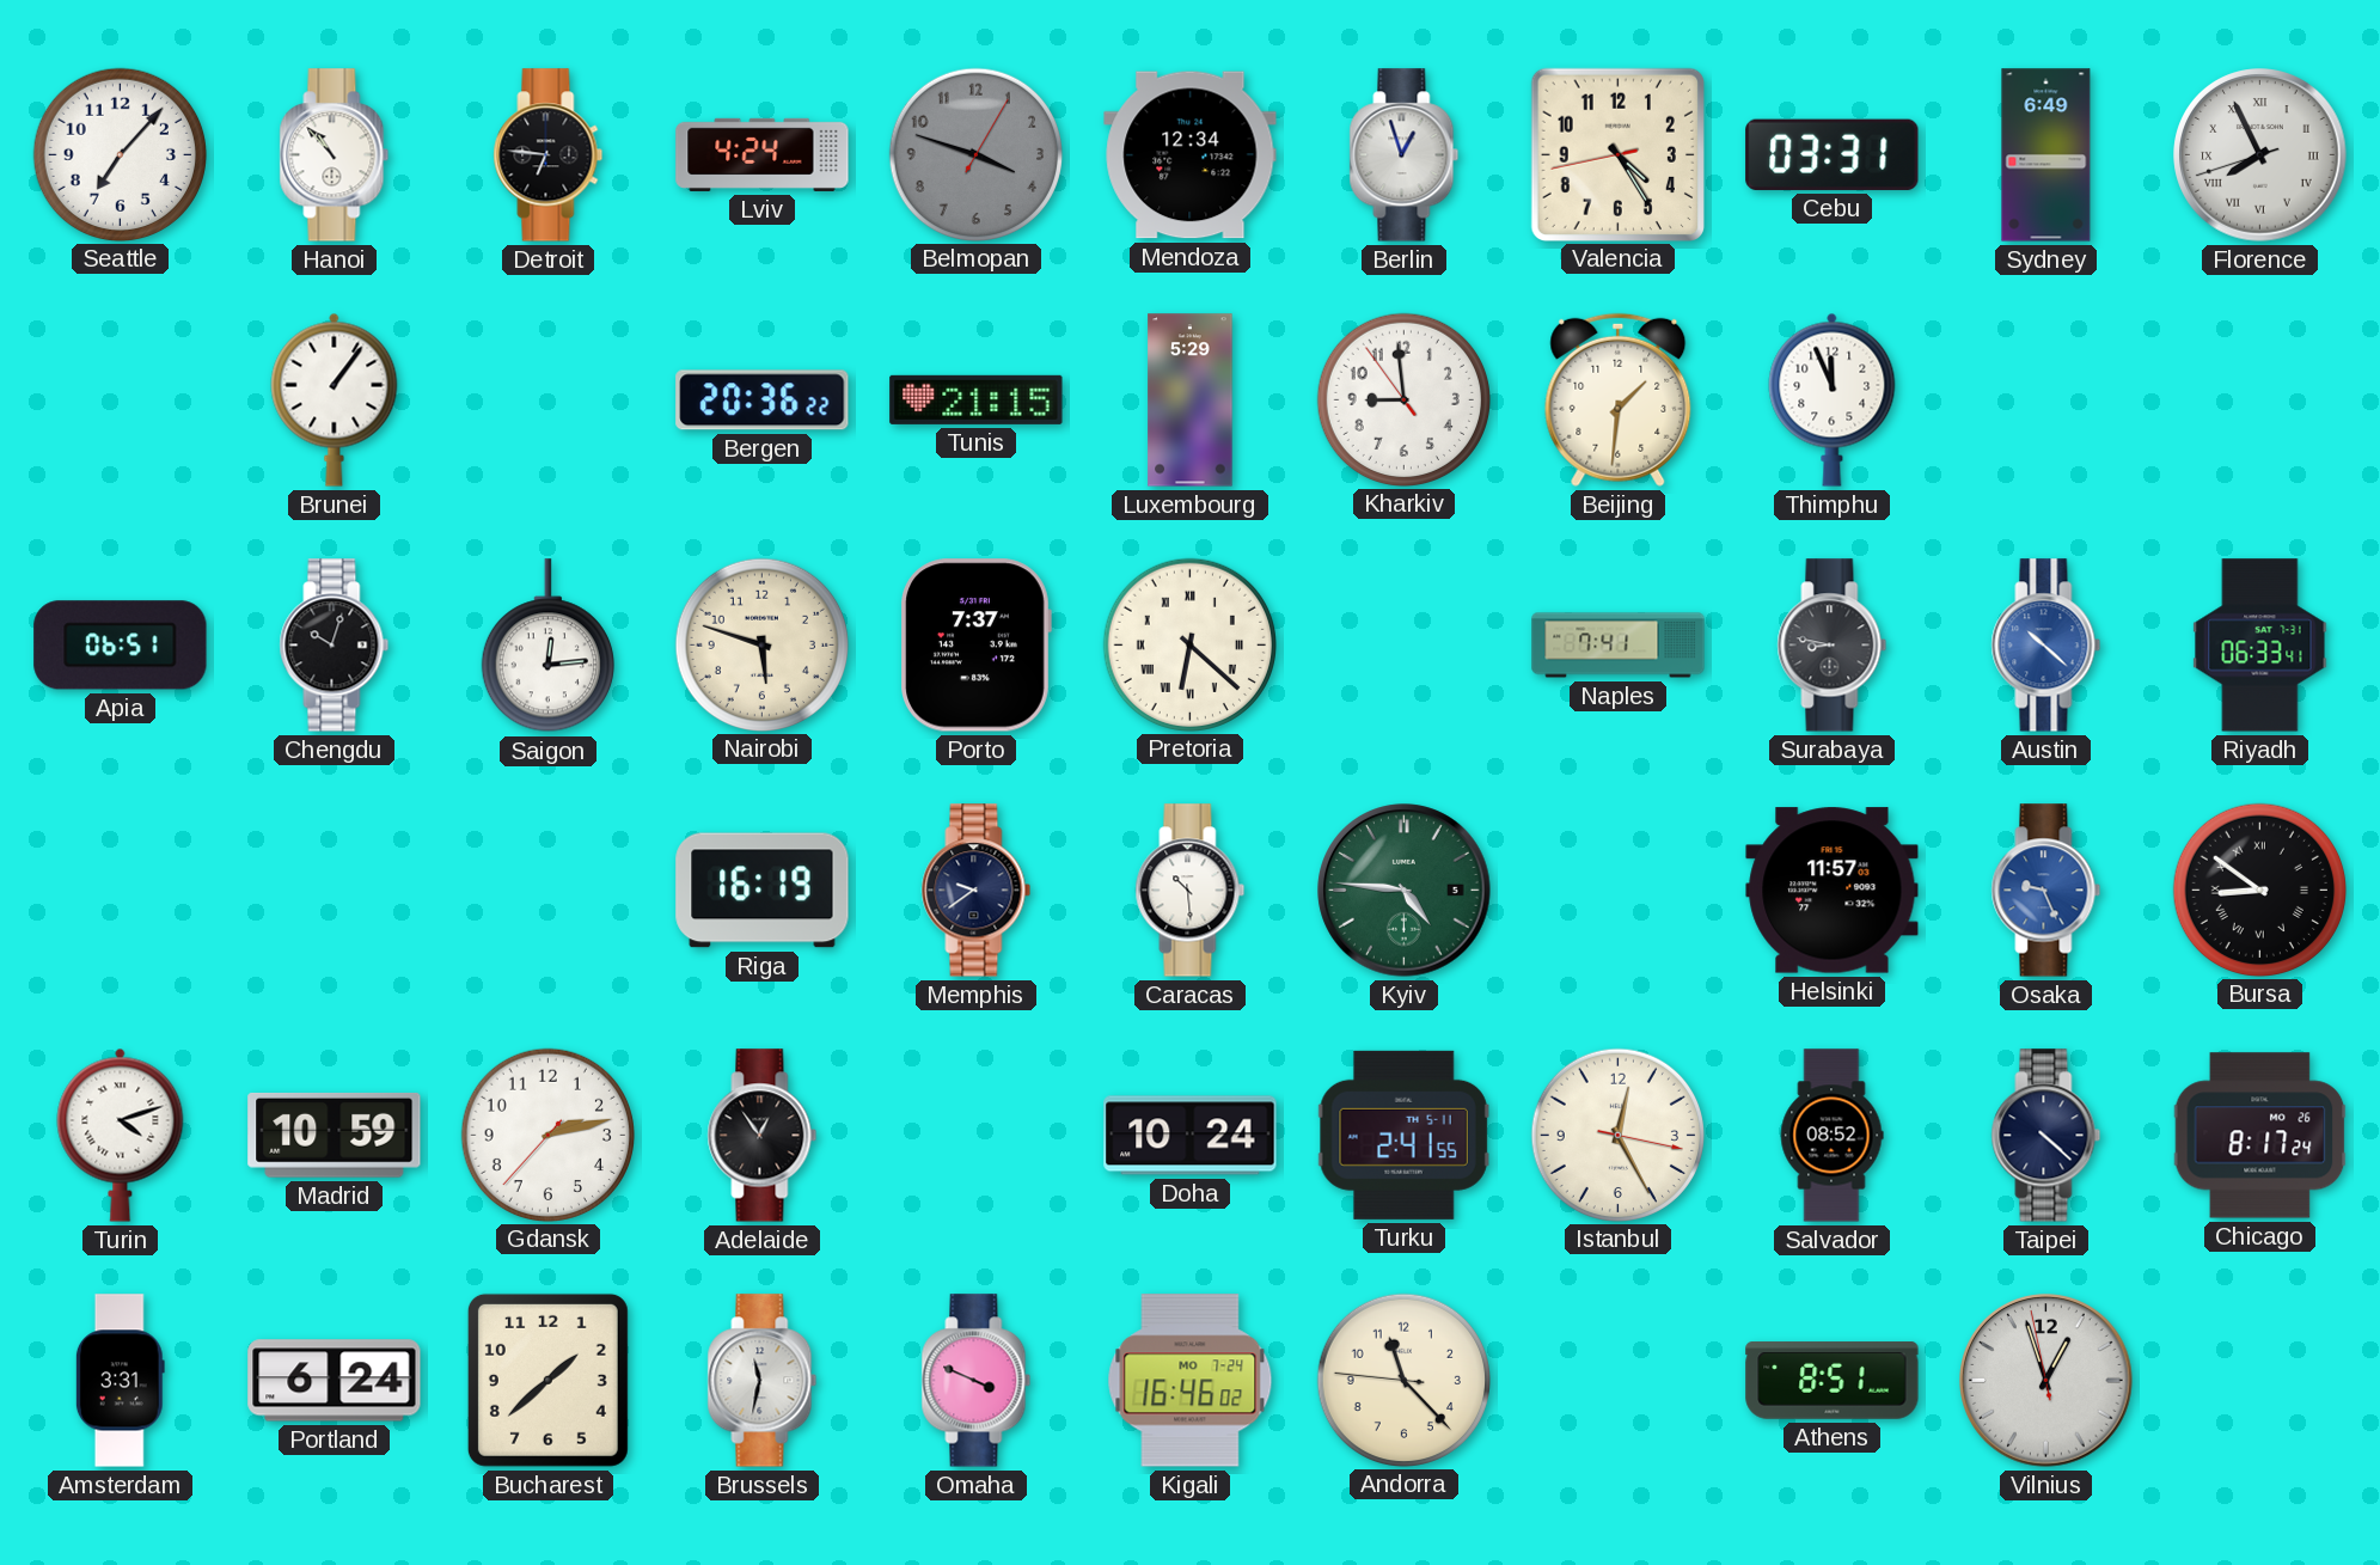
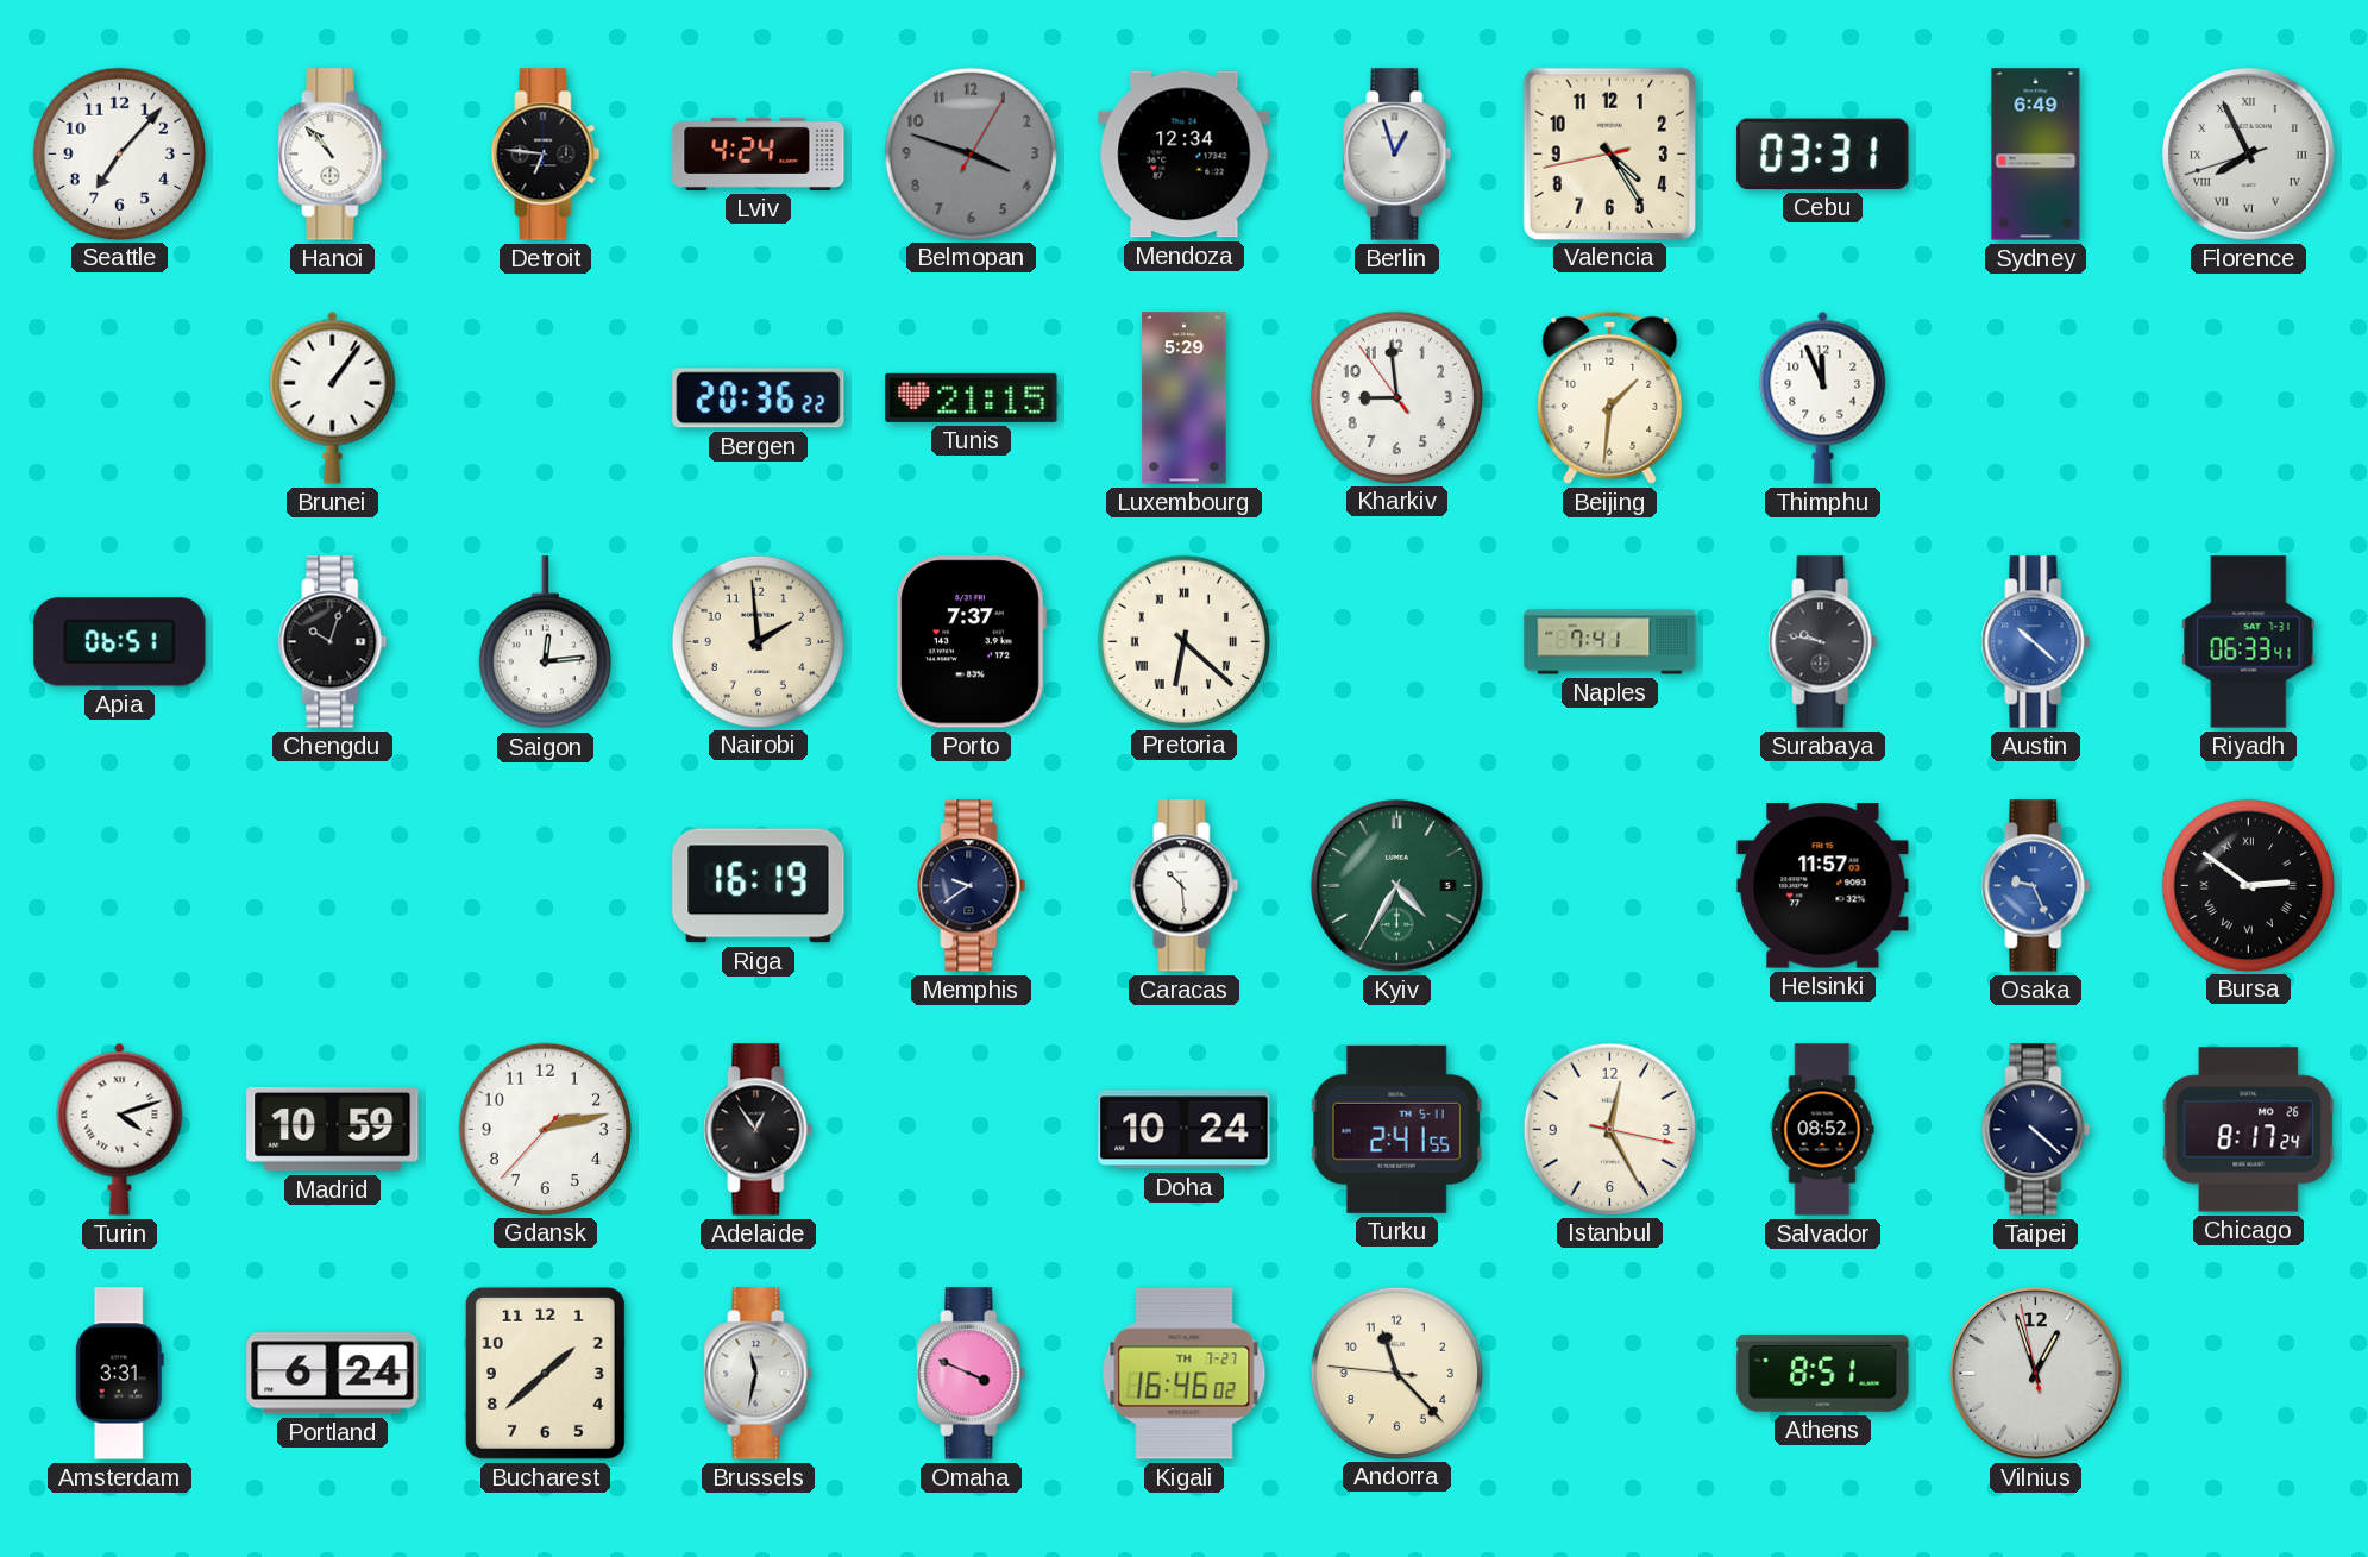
Nairobi: 5:48 -> 1:59
Surabaya: 8:47 -> 9:47
Kyiv: 4:46 -> 4:35
Bursa: 8:51 -> 2:51
Kigali date: MO 7-24 -> TH 7-27
